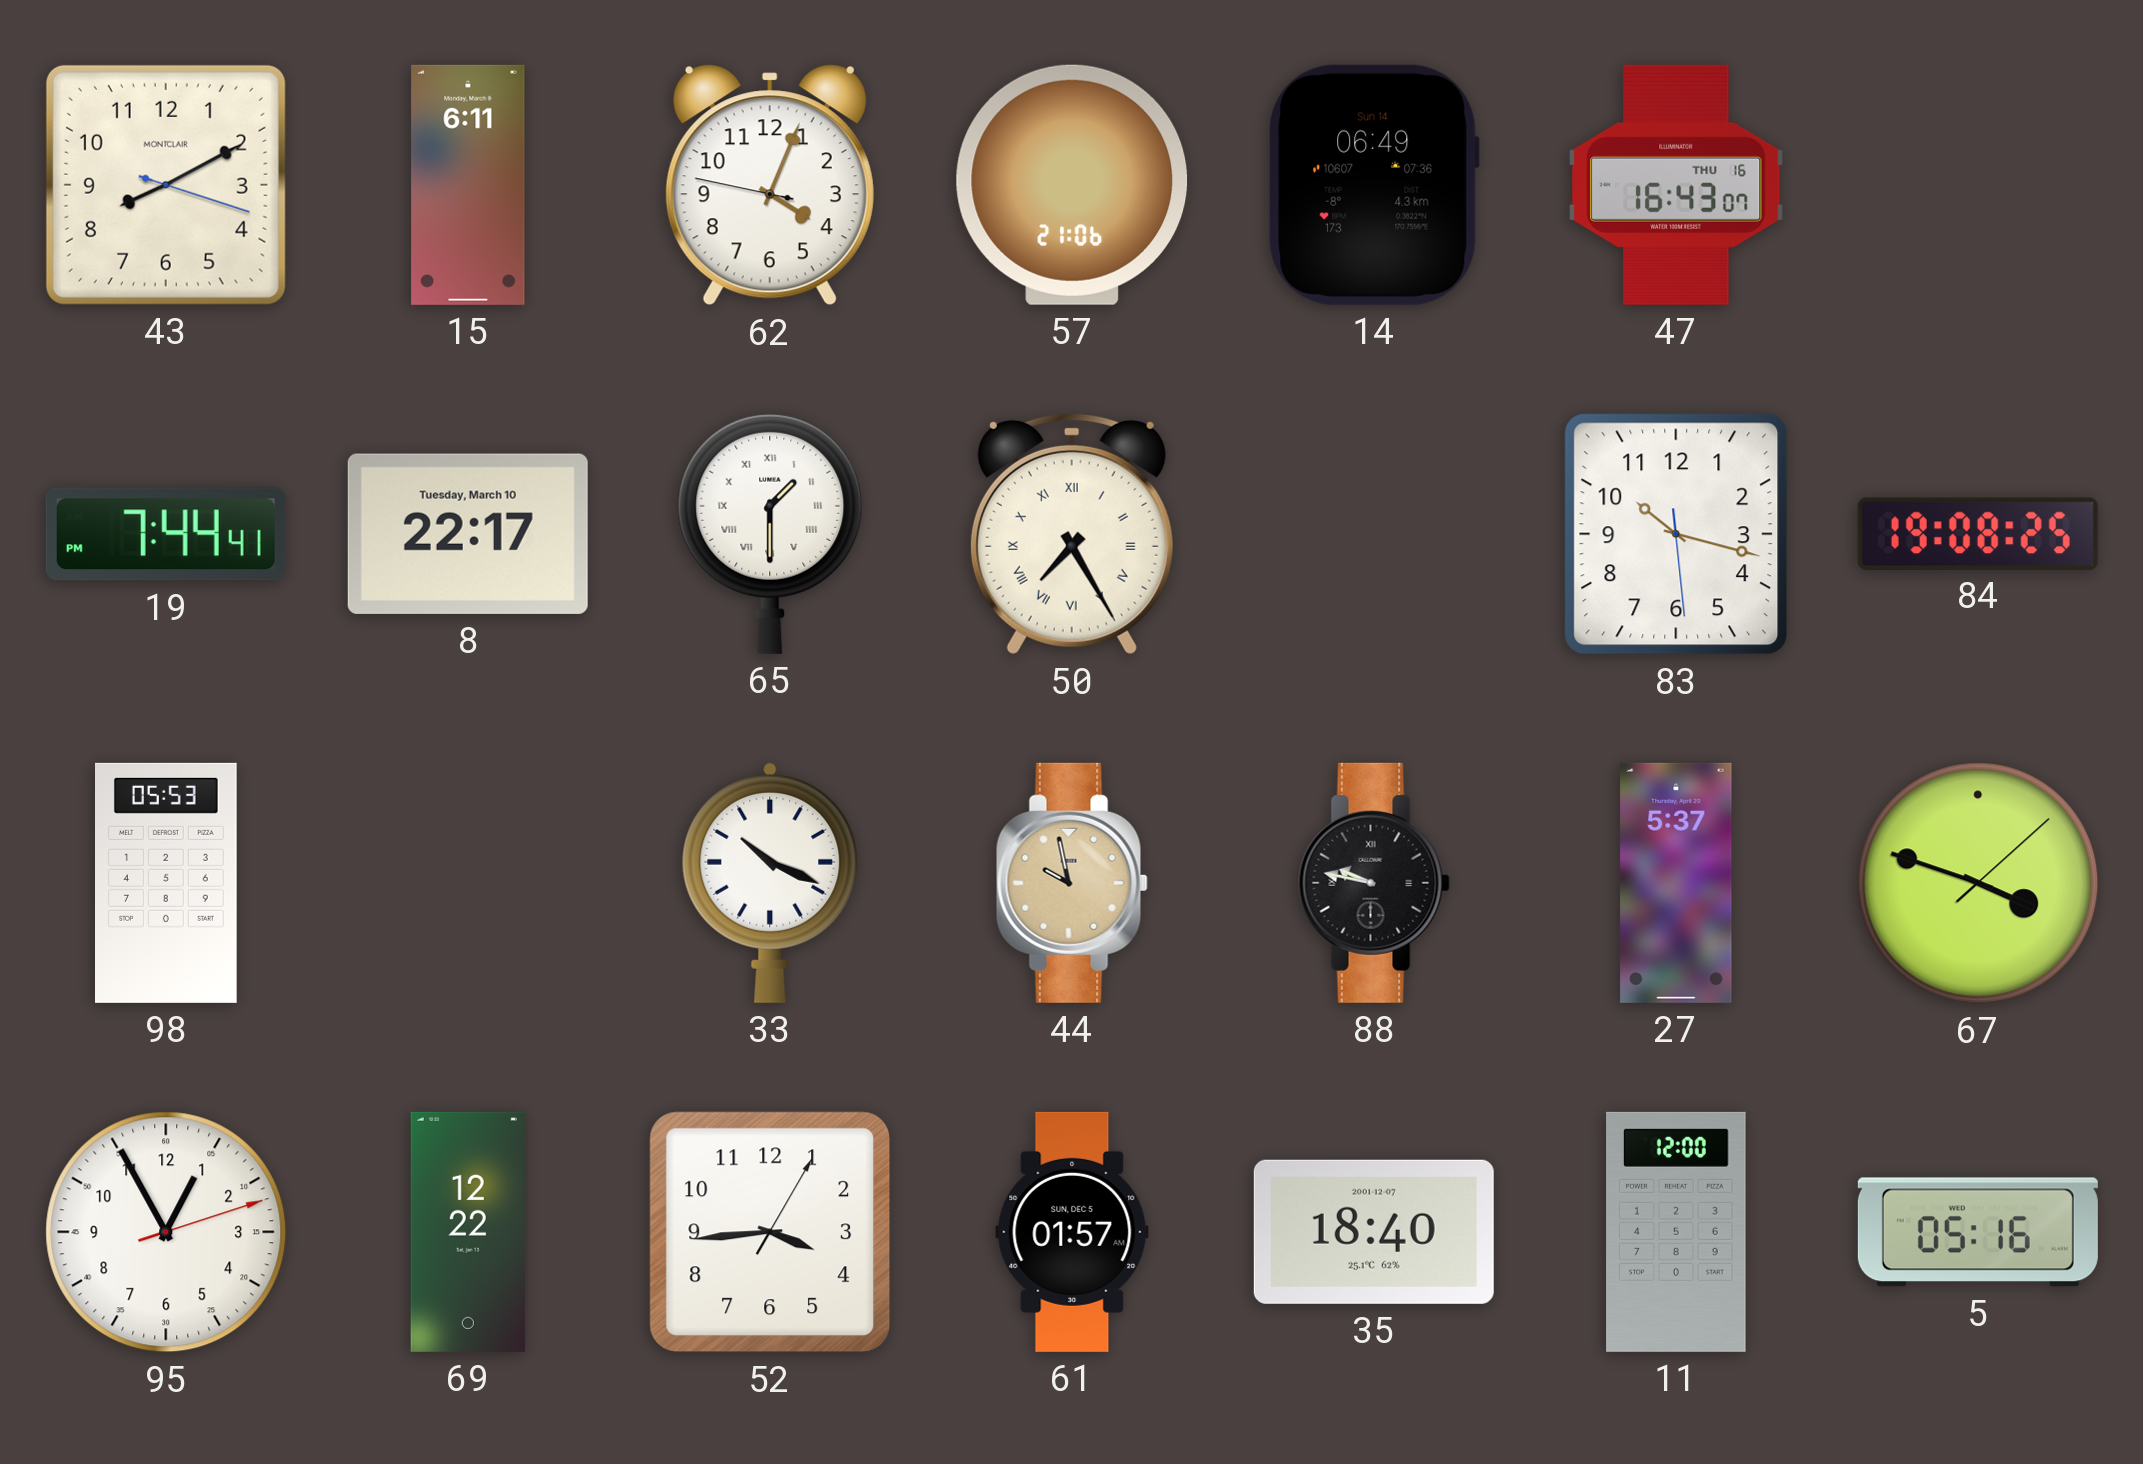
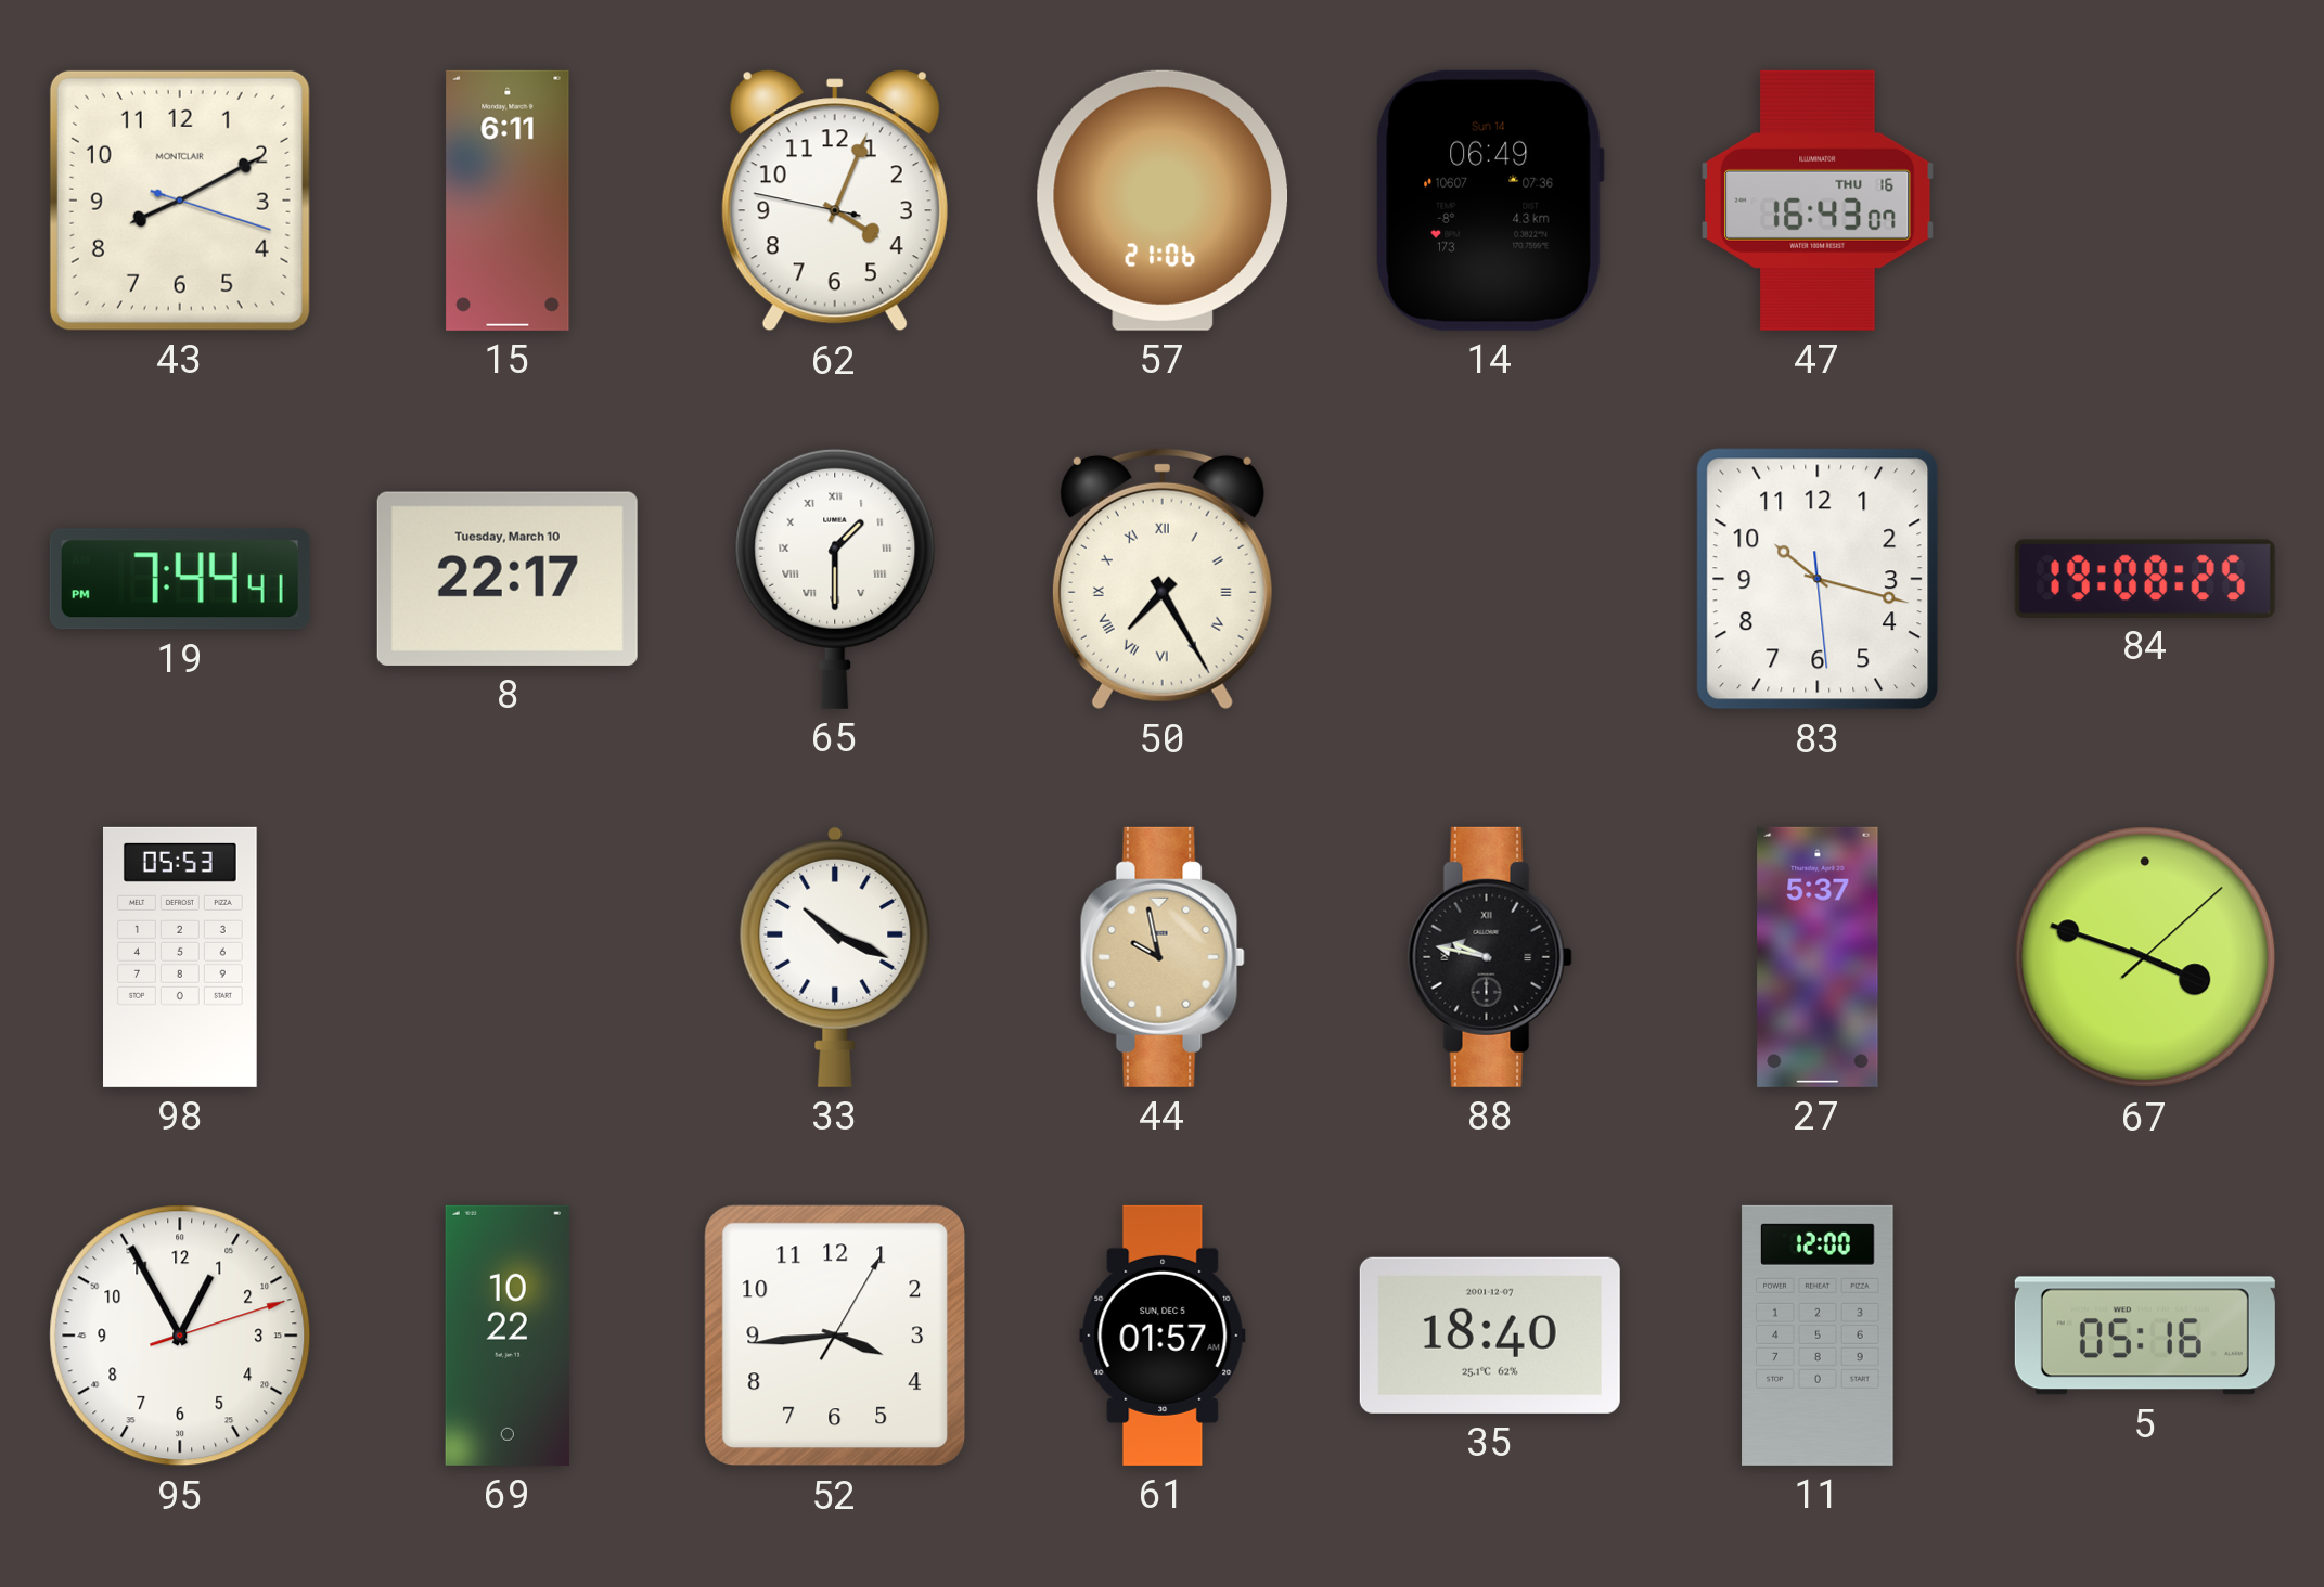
69: 12:22 -> 10:22
